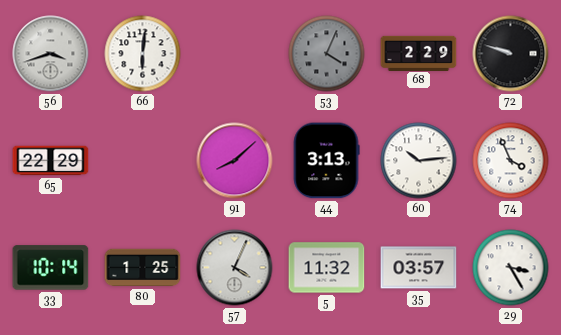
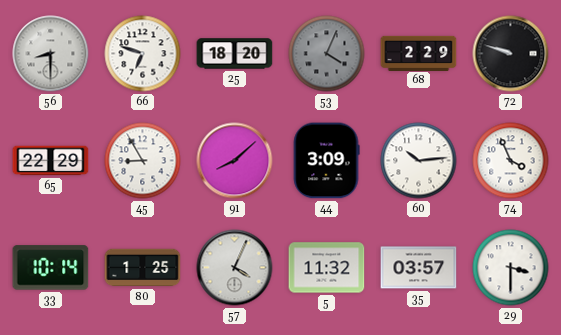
56: 3:42 -> 8:30
66: 6:01 -> 6:48
25: none -> 18:20
45: none -> 8:55
44: 3:13 -> 3:09
29: 3:25 -> 3:30
